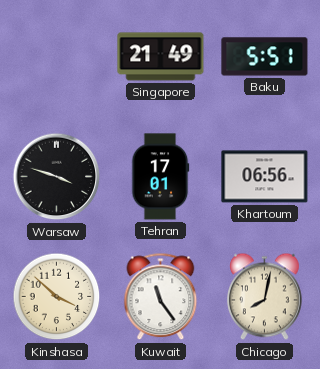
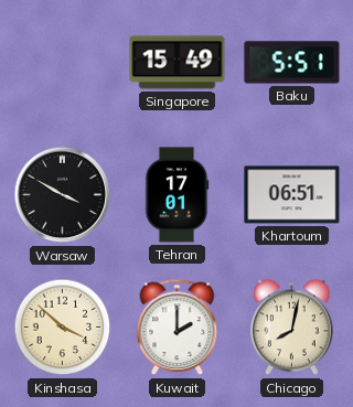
Singapore: 21:49 -> 15:49
Warsaw: 3:48 -> 3:50
Khartoum: 06:56 -> 06:51
Kuwait: 11:24 -> 2:00
